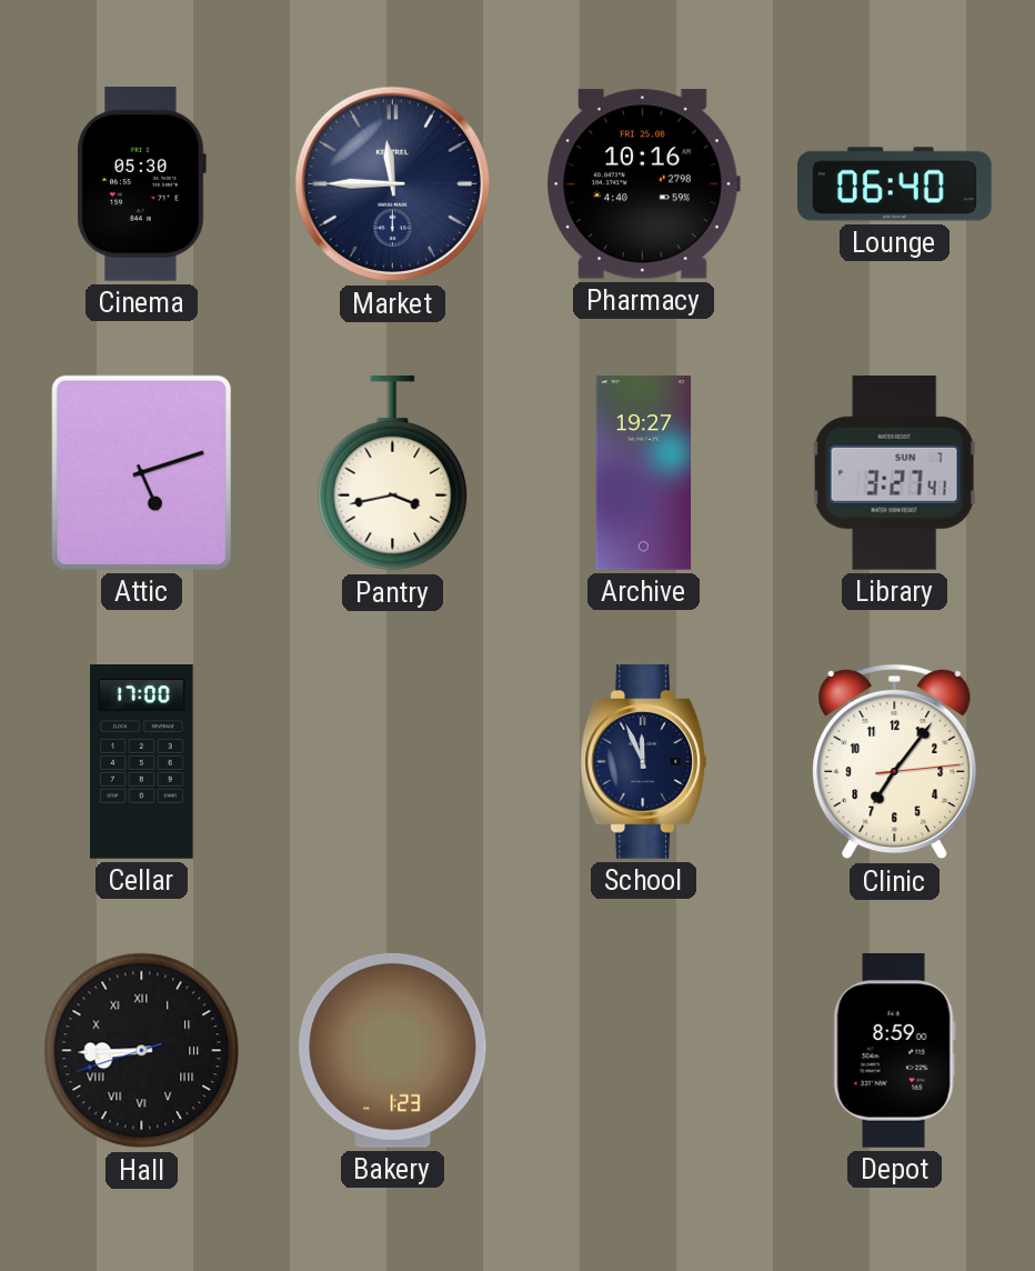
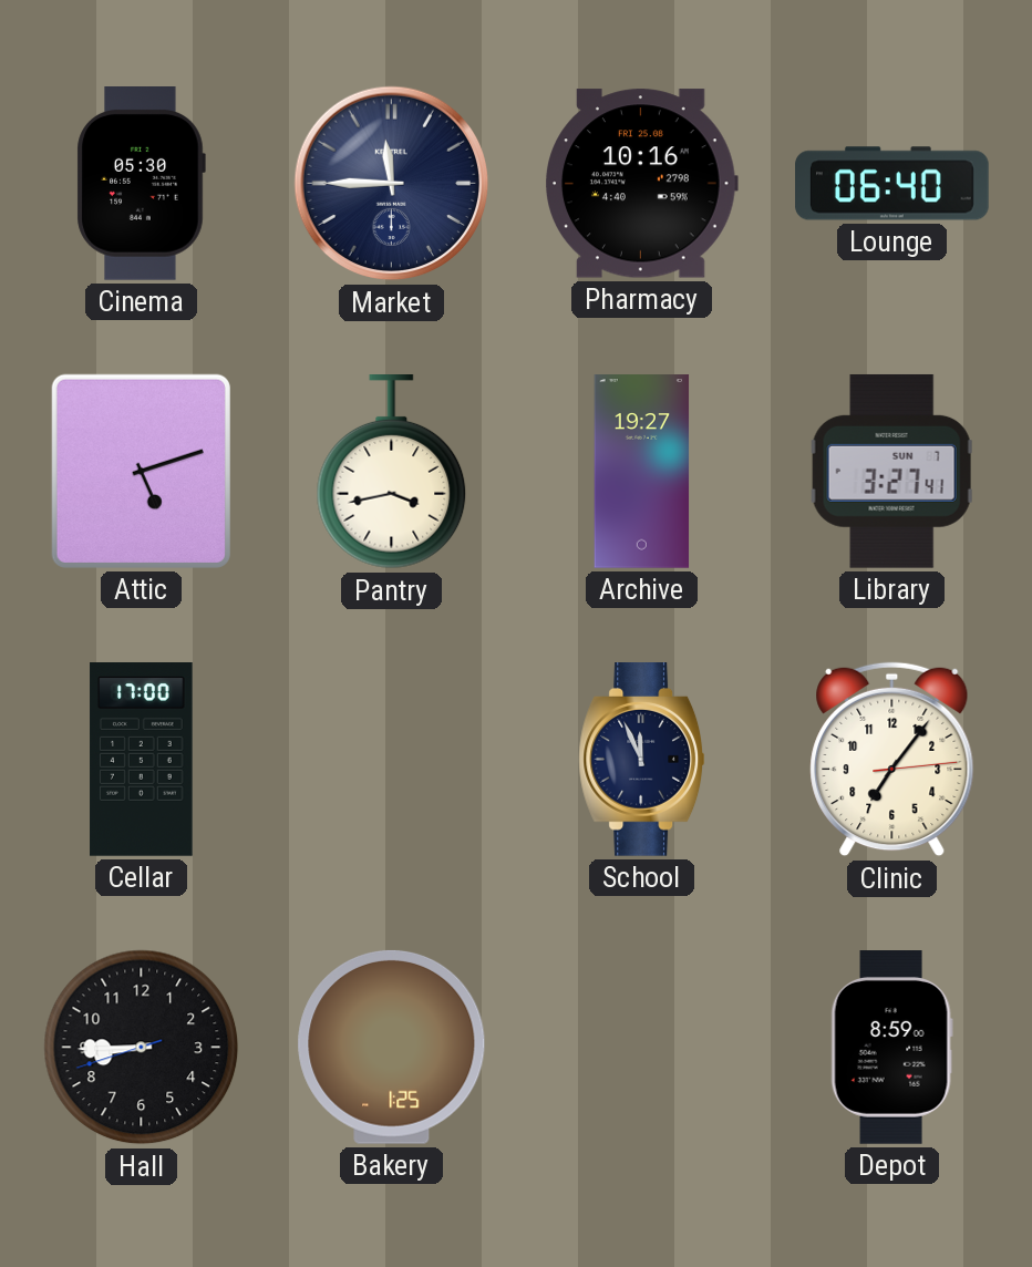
Hall numerals: Roman -> Arabic
Bakery: 1:23 -> 1:25
